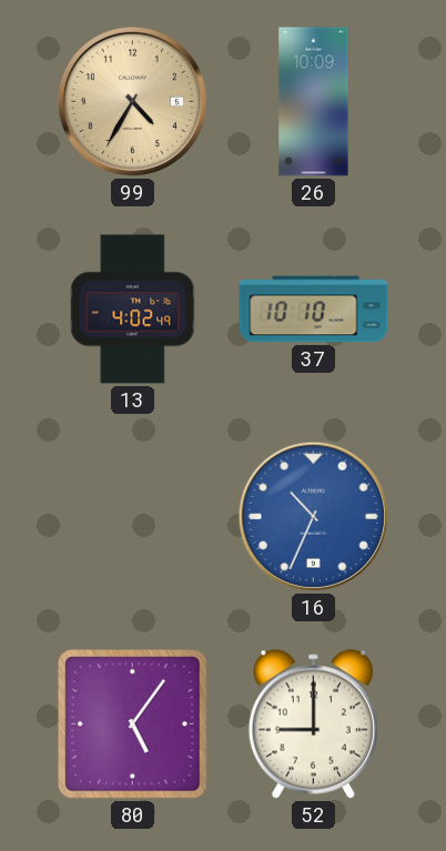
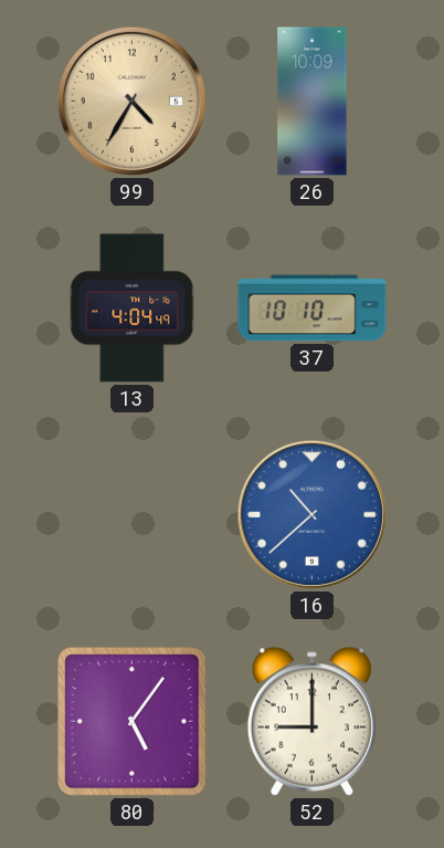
13: 4:02 -> 4:04
16: 10:34 -> 10:38
